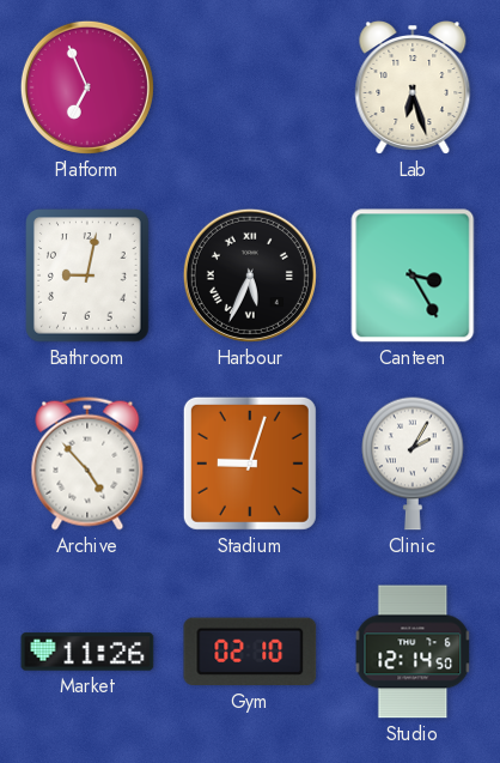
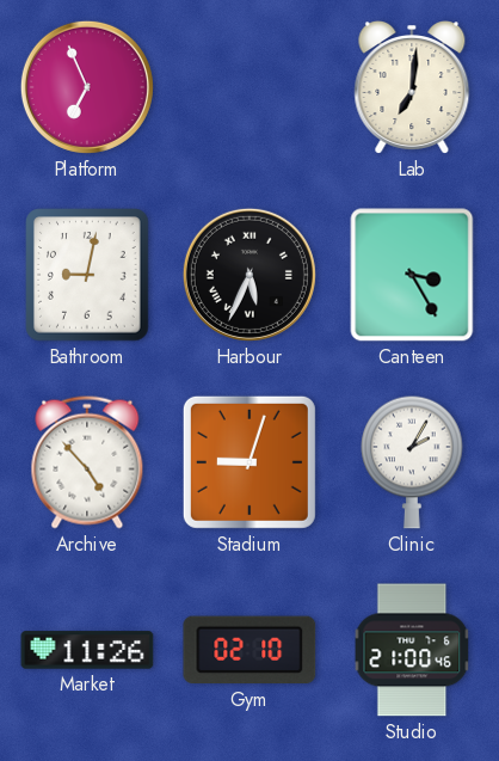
Lab: 6:27 -> 7:01
Studio: 12:14 -> 21:00
